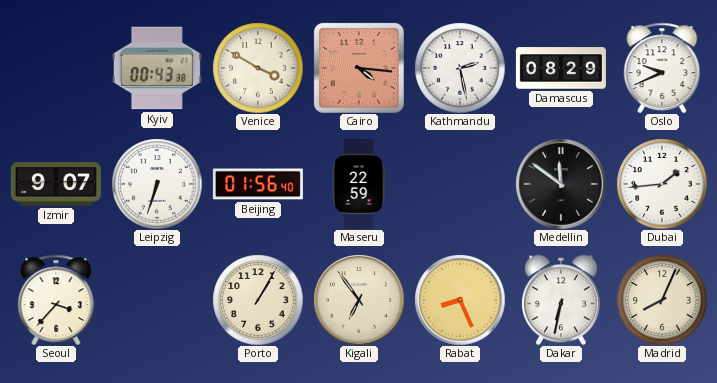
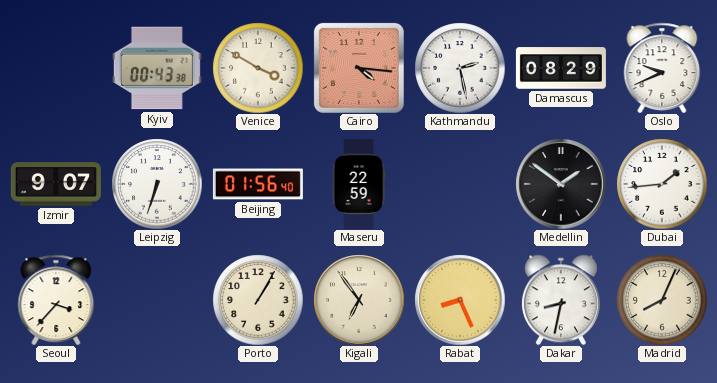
Medellin: 11:51 -> 1:51
Dakar: 6:32 -> 8:32
